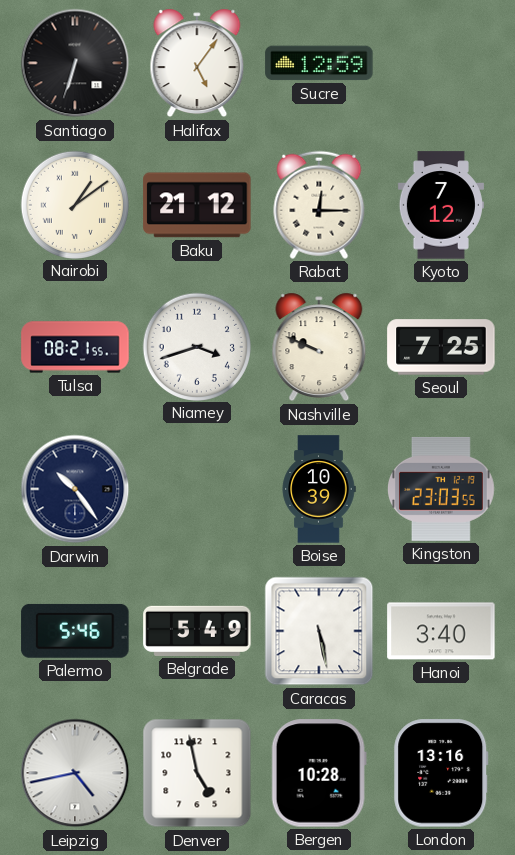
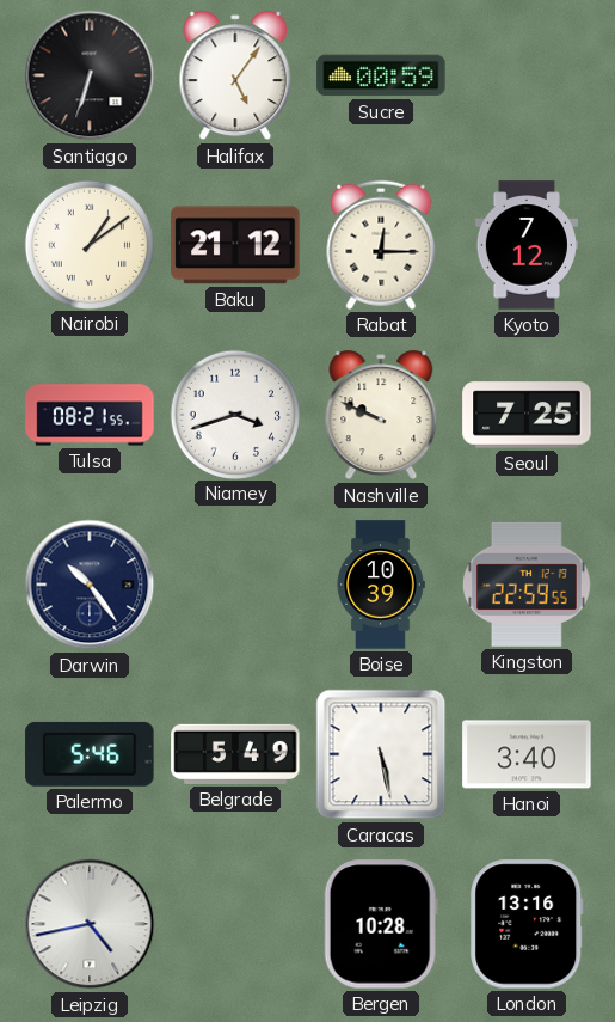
Sucre: 12:59 -> 00:59
Kingston: 23:03 -> 22:59
Denver: 4:58 -> none
